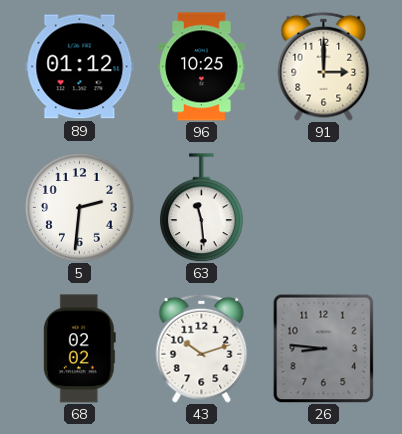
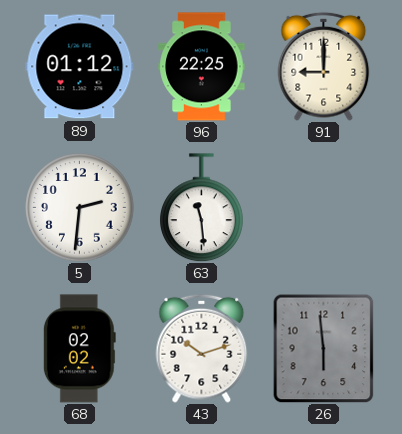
96: 10:25 -> 22:25
91: 3:00 -> 9:00
26: 8:46 -> 5:59
